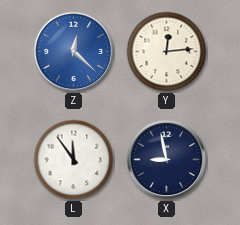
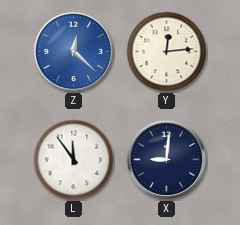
X: 8:58 -> 9:01
